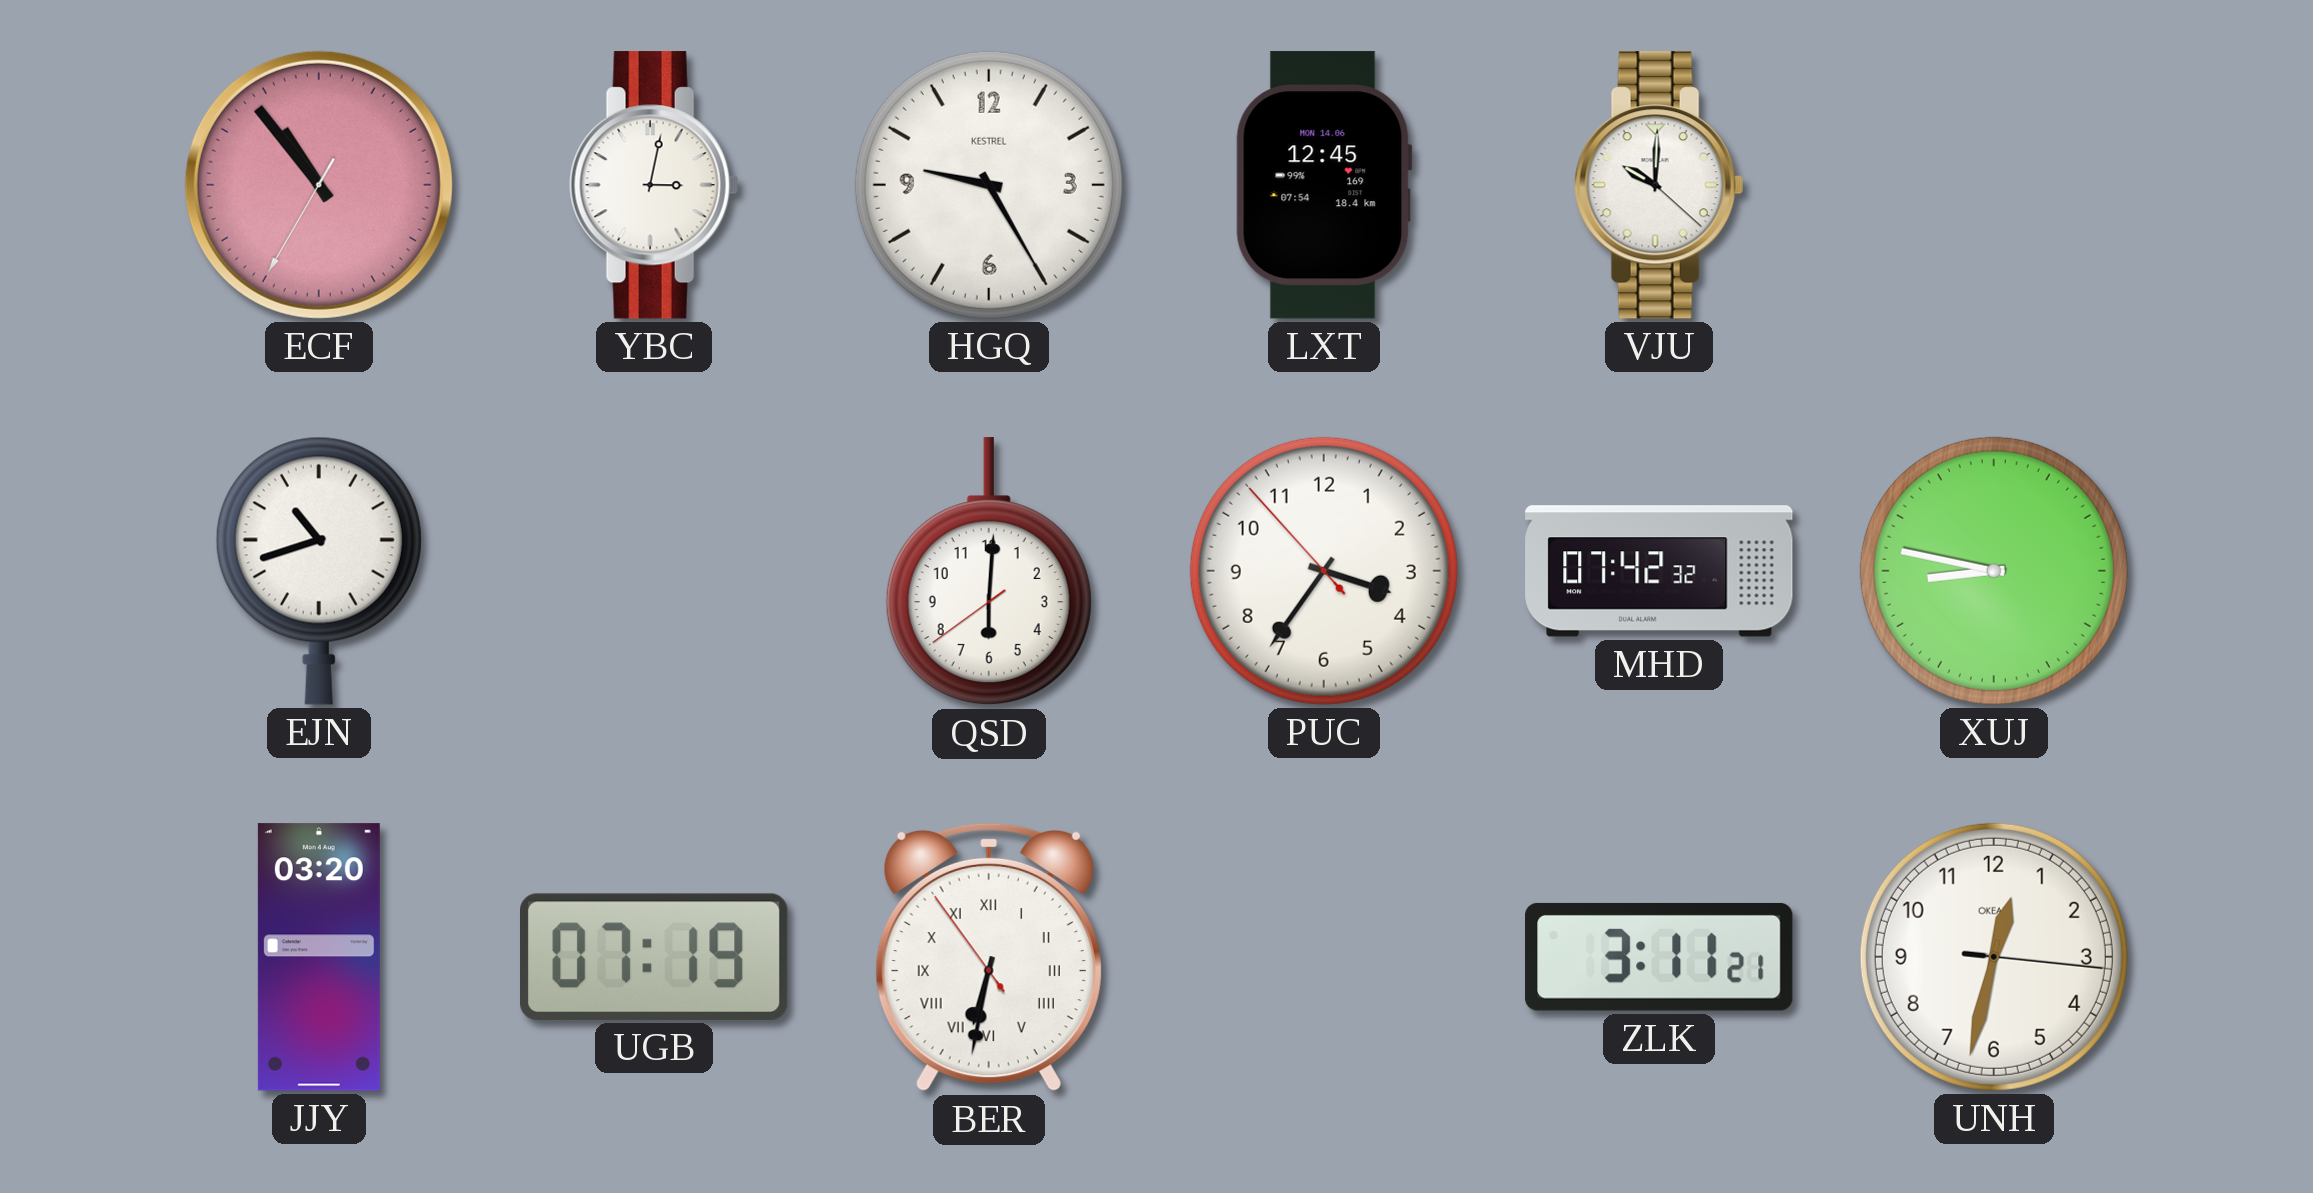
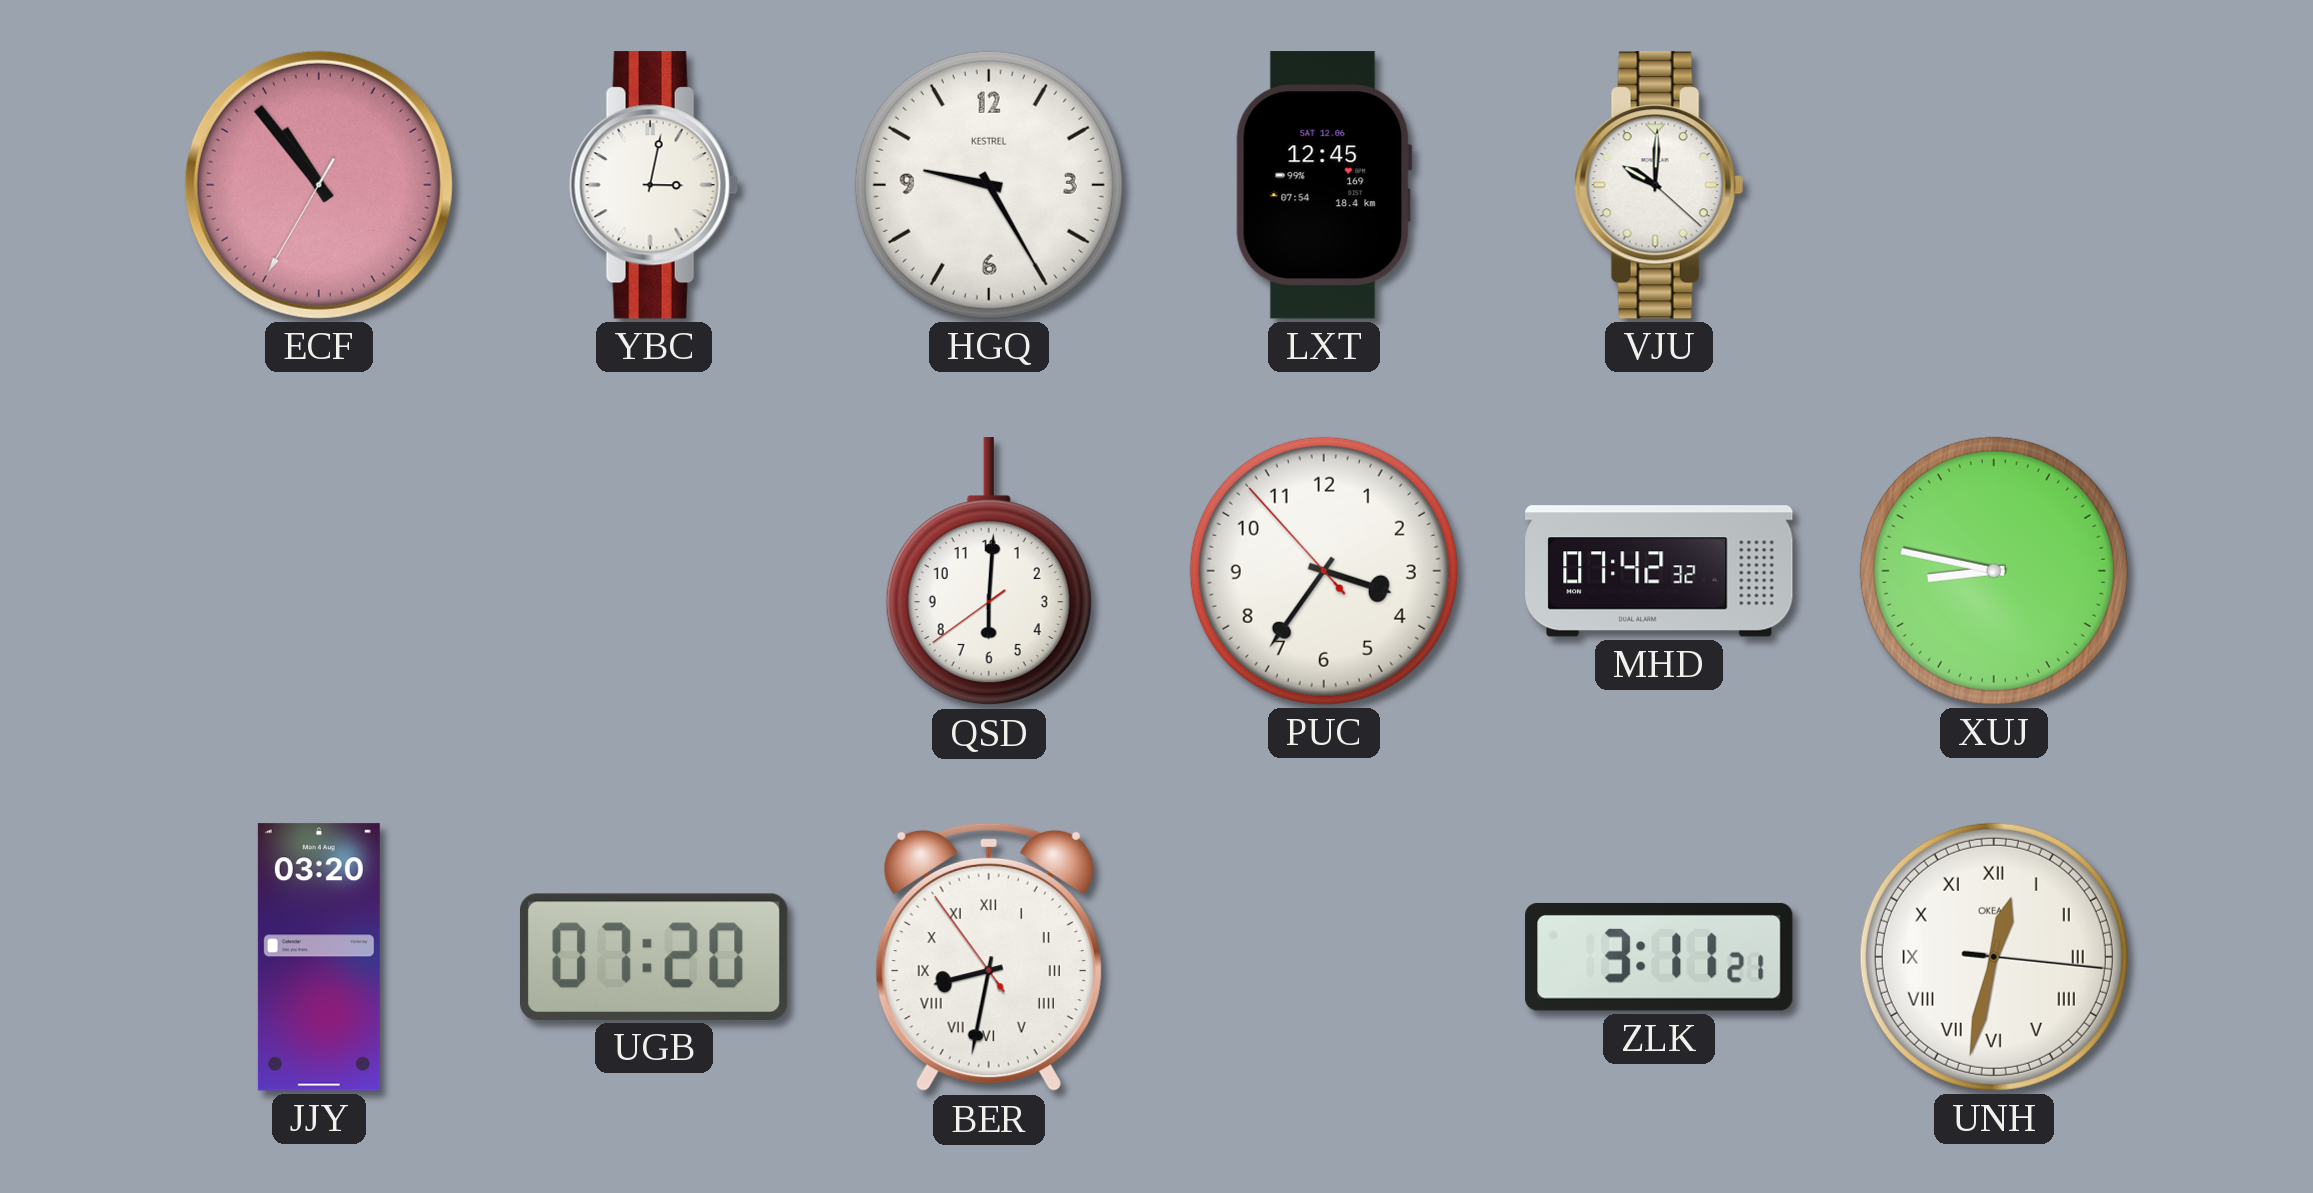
LXT date: MON 14.06 -> SAT 12.06
EJN: 10:42 -> none
UGB: 07:19 -> 07:20
BER: 6:31 -> 8:31
UNH numerals: Arabic -> Roman
